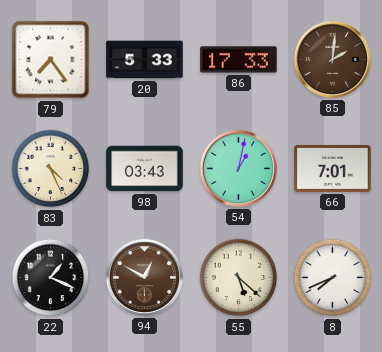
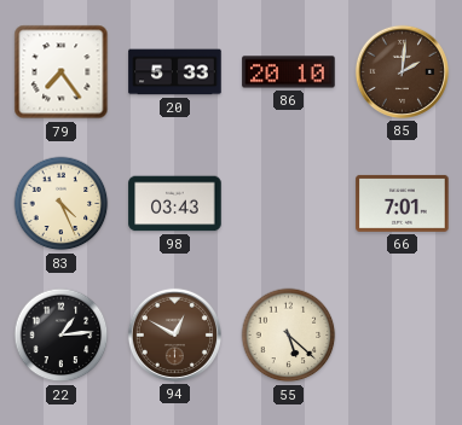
86: 17:33 -> 20:10
54: 1:02 -> none
22: 1:19 -> 1:14
8: 7:41 -> none
